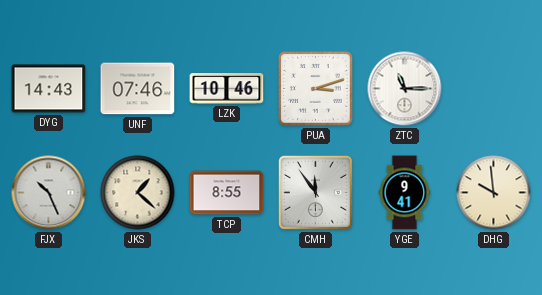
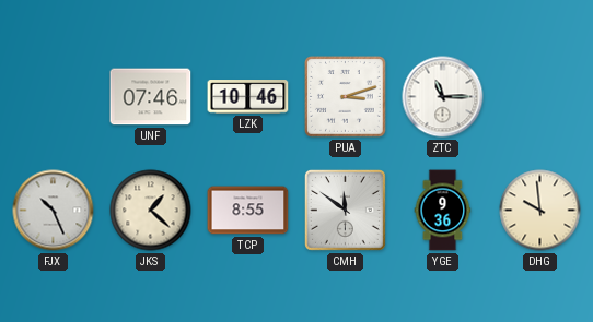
DYG: 14:43 -> none
CMH: 11:54 -> 11:51
YGE: 9:41 -> 9:36
